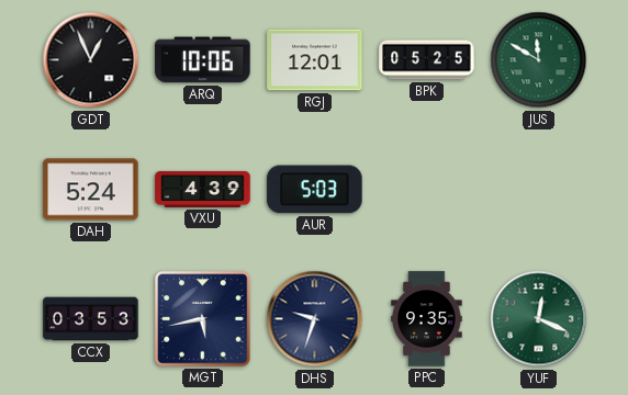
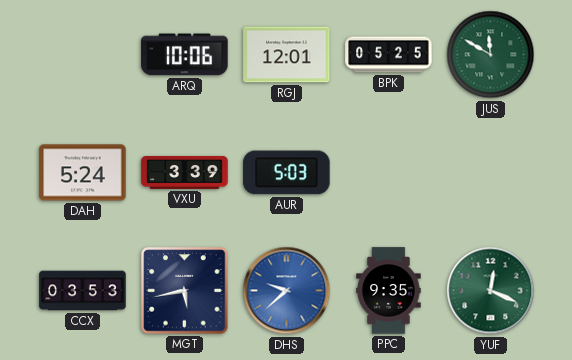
GDT: 12:56 -> none
VXU: 4:39 -> 3:39
DHS: 9:33 -> 9:38
DHS dial: navy -> blue
